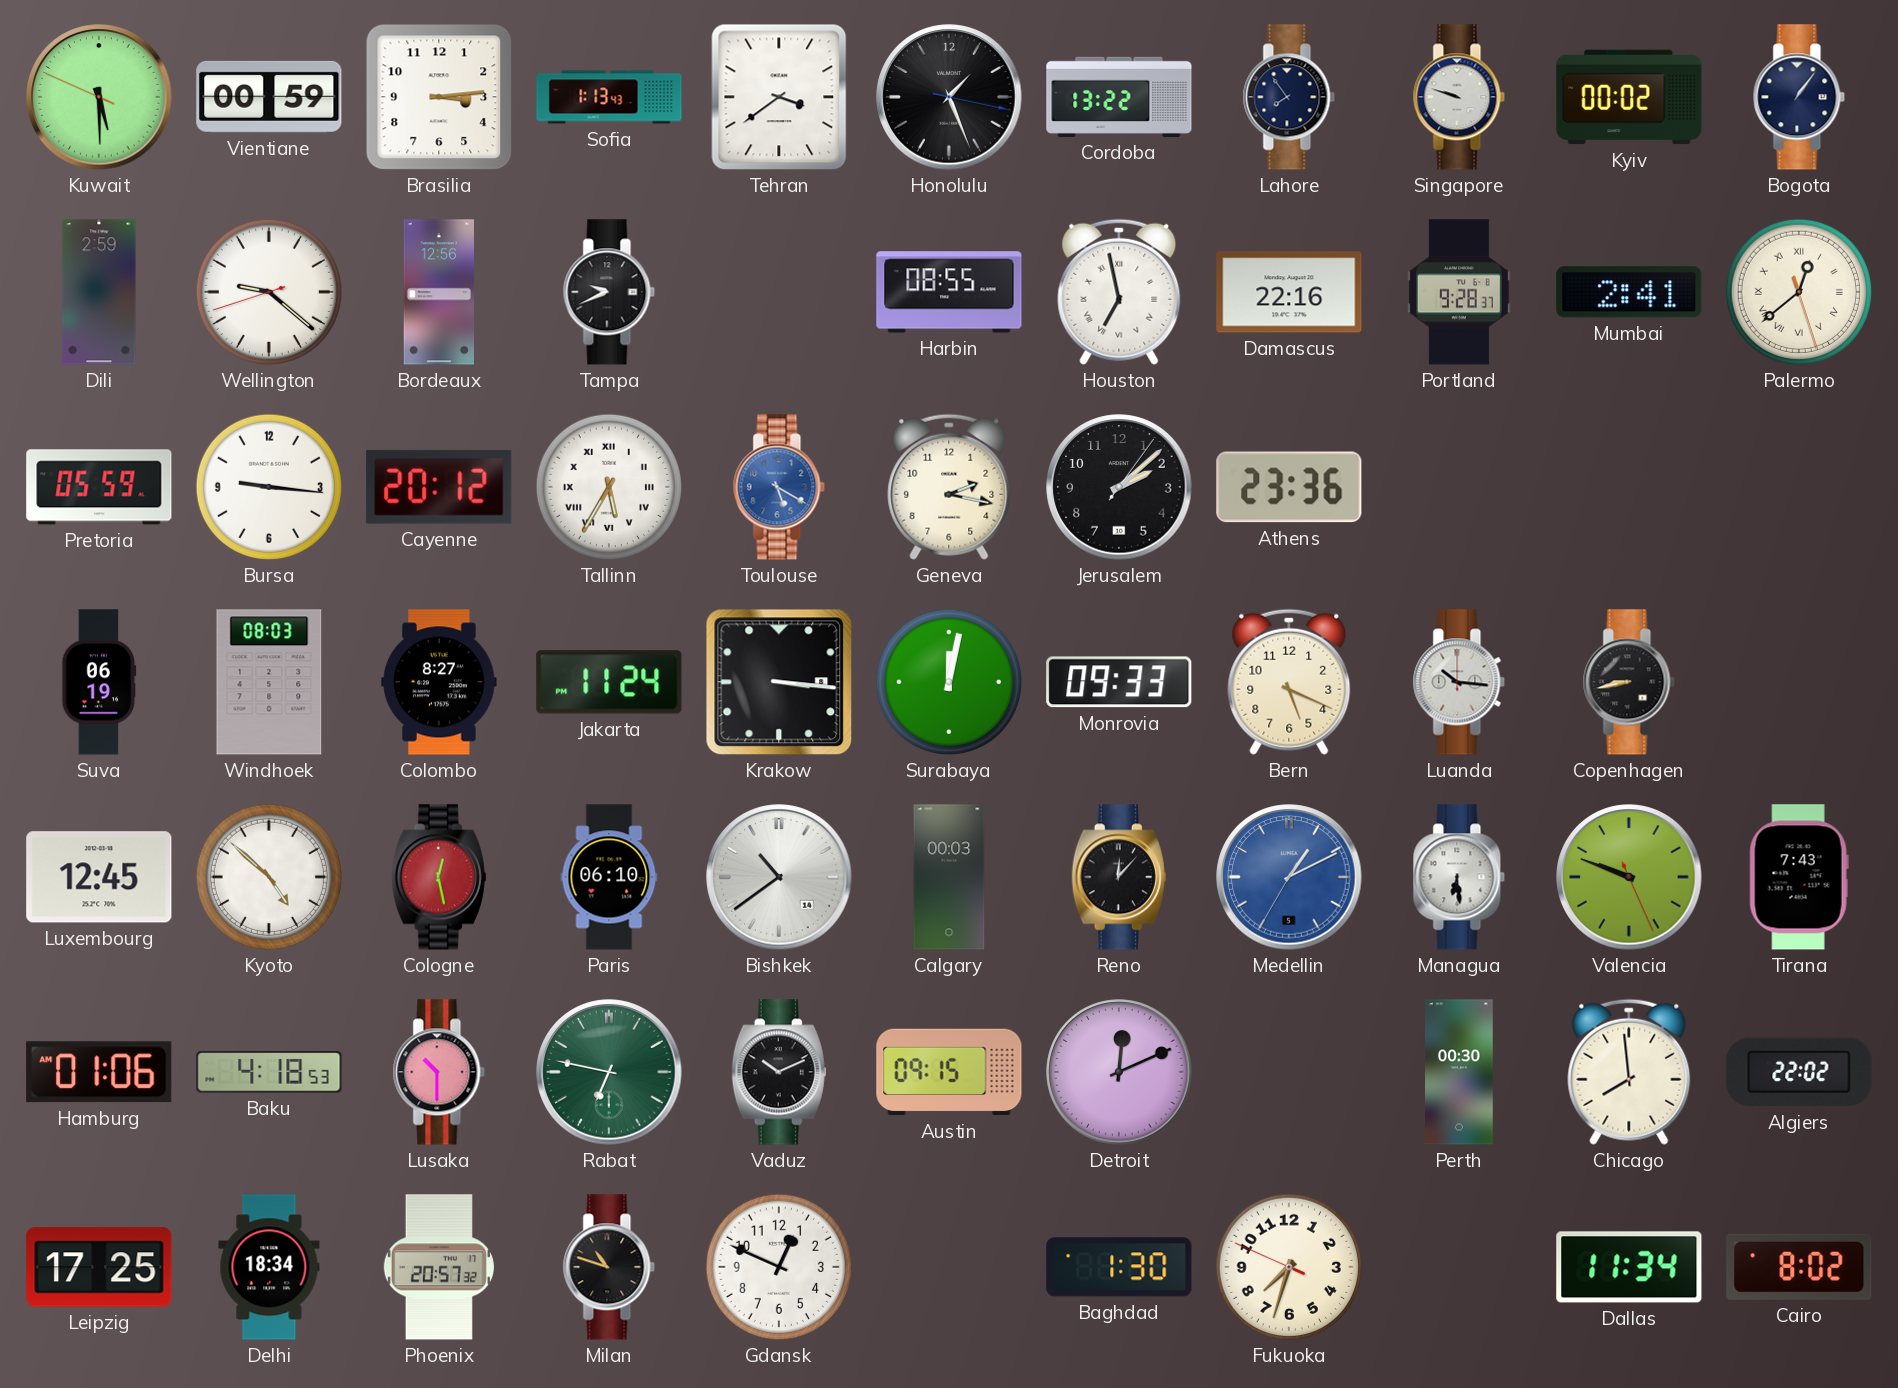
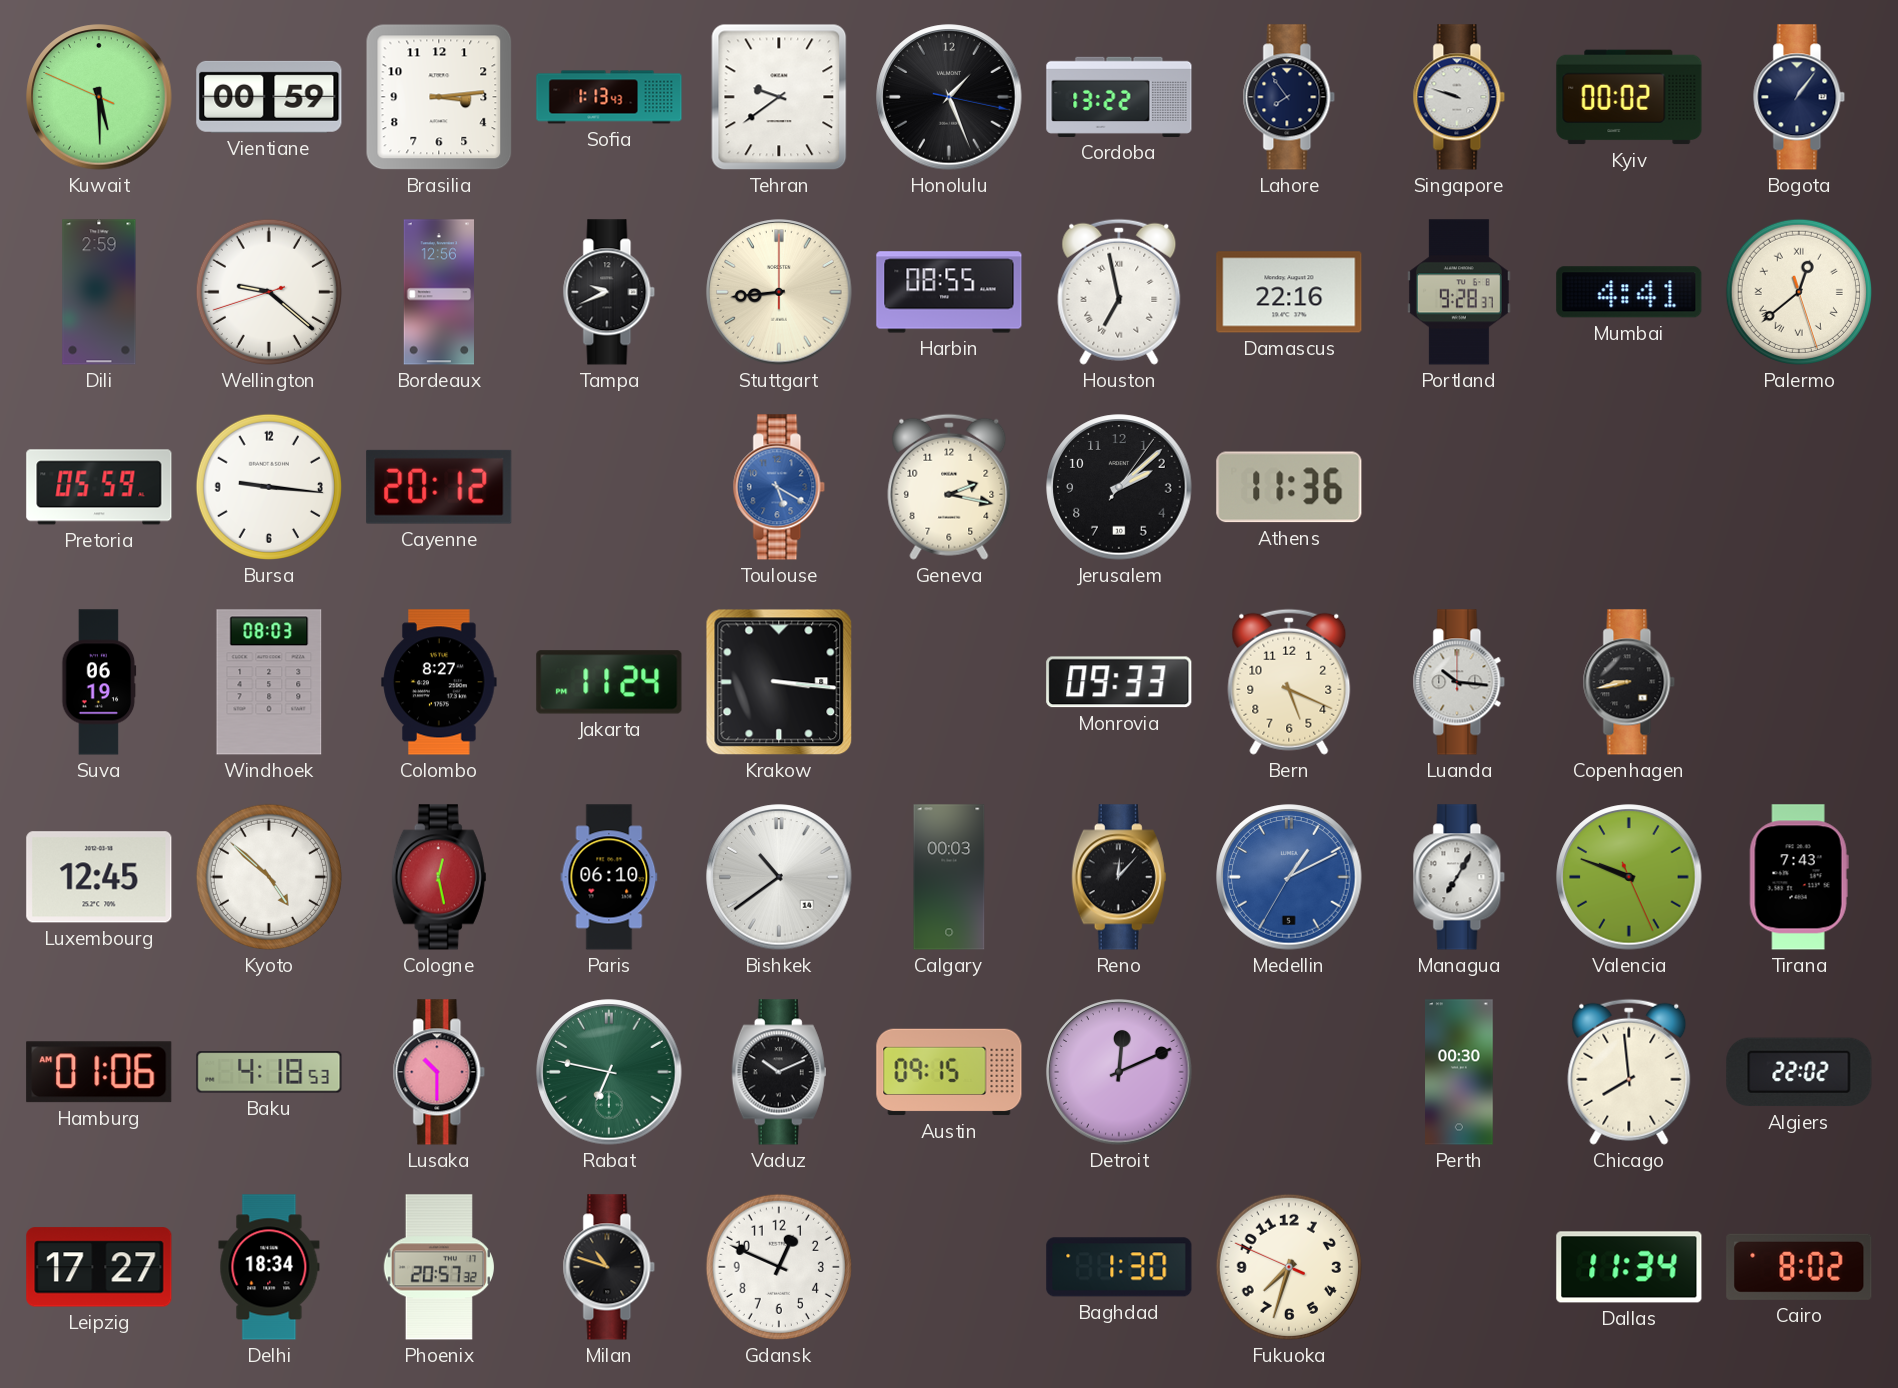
Tehran: 3:39 -> 9:39
Stuttgart: none -> 8:44
Mumbai: 2:41 -> 4:41
Tallinn: 5:35 -> none
Athens: 23:36 -> 11:36
Surabaya: 12:02 -> none
Managua: 6:29 -> 7:05
Leipzig: 17:25 -> 17:27
